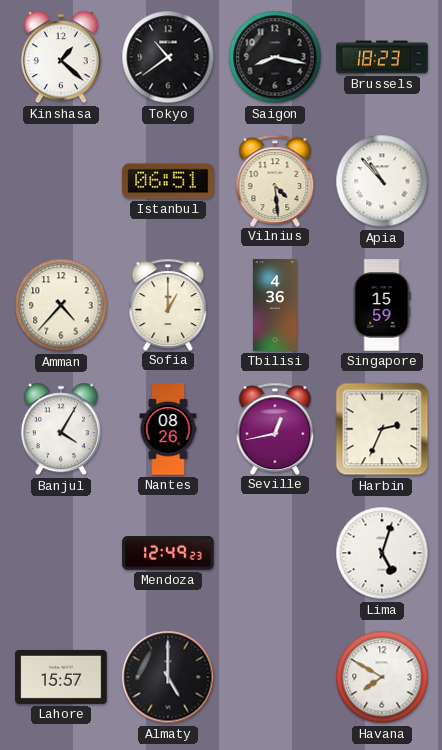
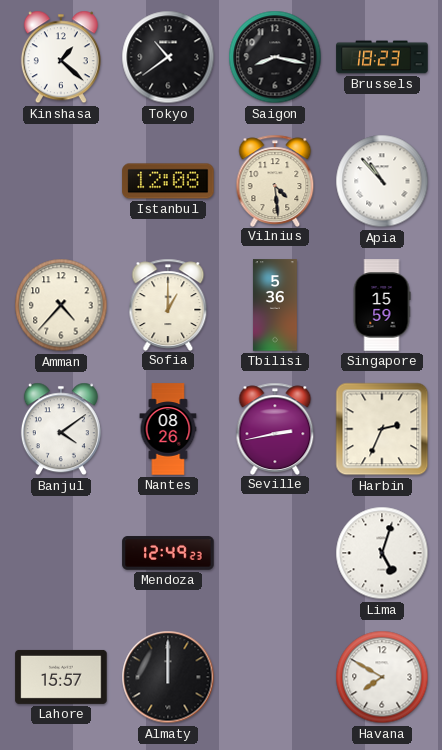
Istanbul: 06:51 -> 12:08
Tbilisi: 4:36 -> 5:36
Banjul: 4:05 -> 4:09
Seville: 12:43 -> 2:43
Almaty: 5:00 -> 12:00
